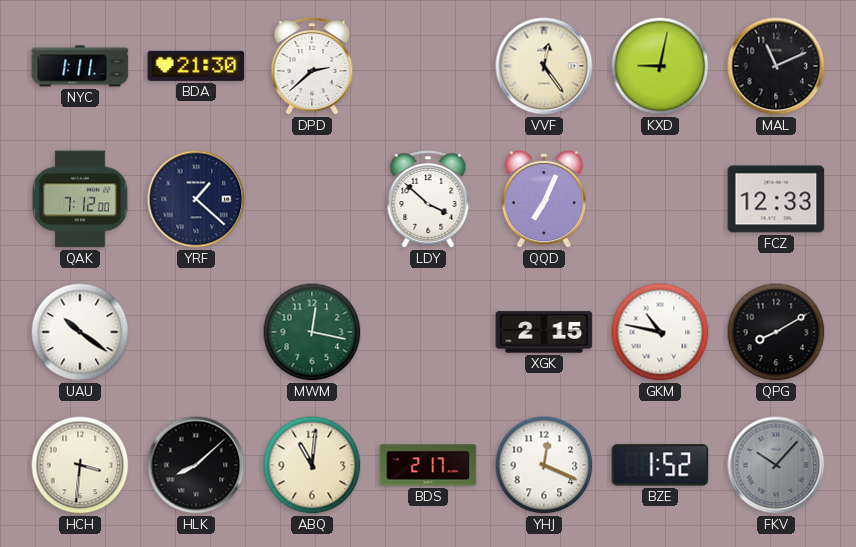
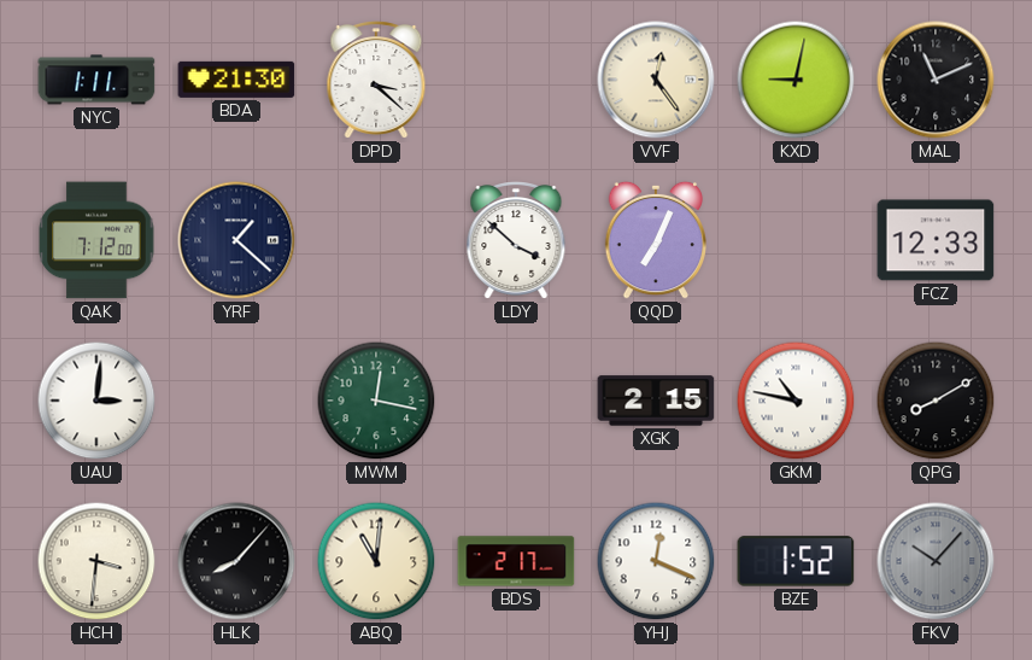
DPD: 2:38 -> 3:22
UAU: 10:21 -> 3:01
HLK: 8:08 -> 8:07
